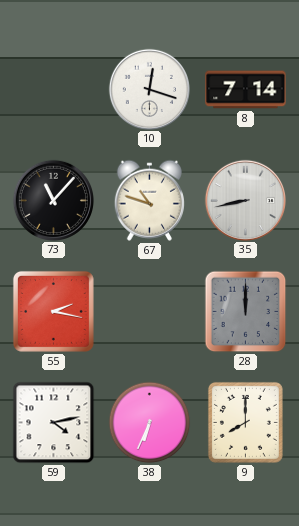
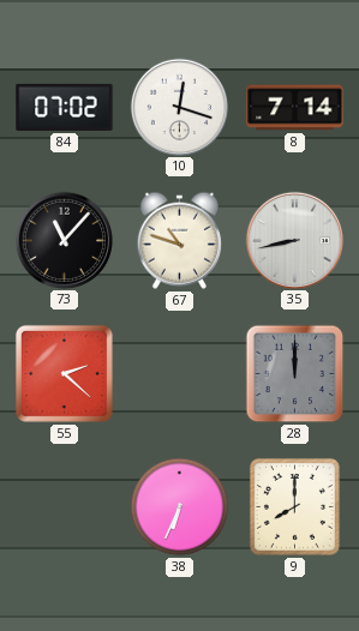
84: none -> 07:02
55: 2:17 -> 2:22
59: 4:13 -> none
